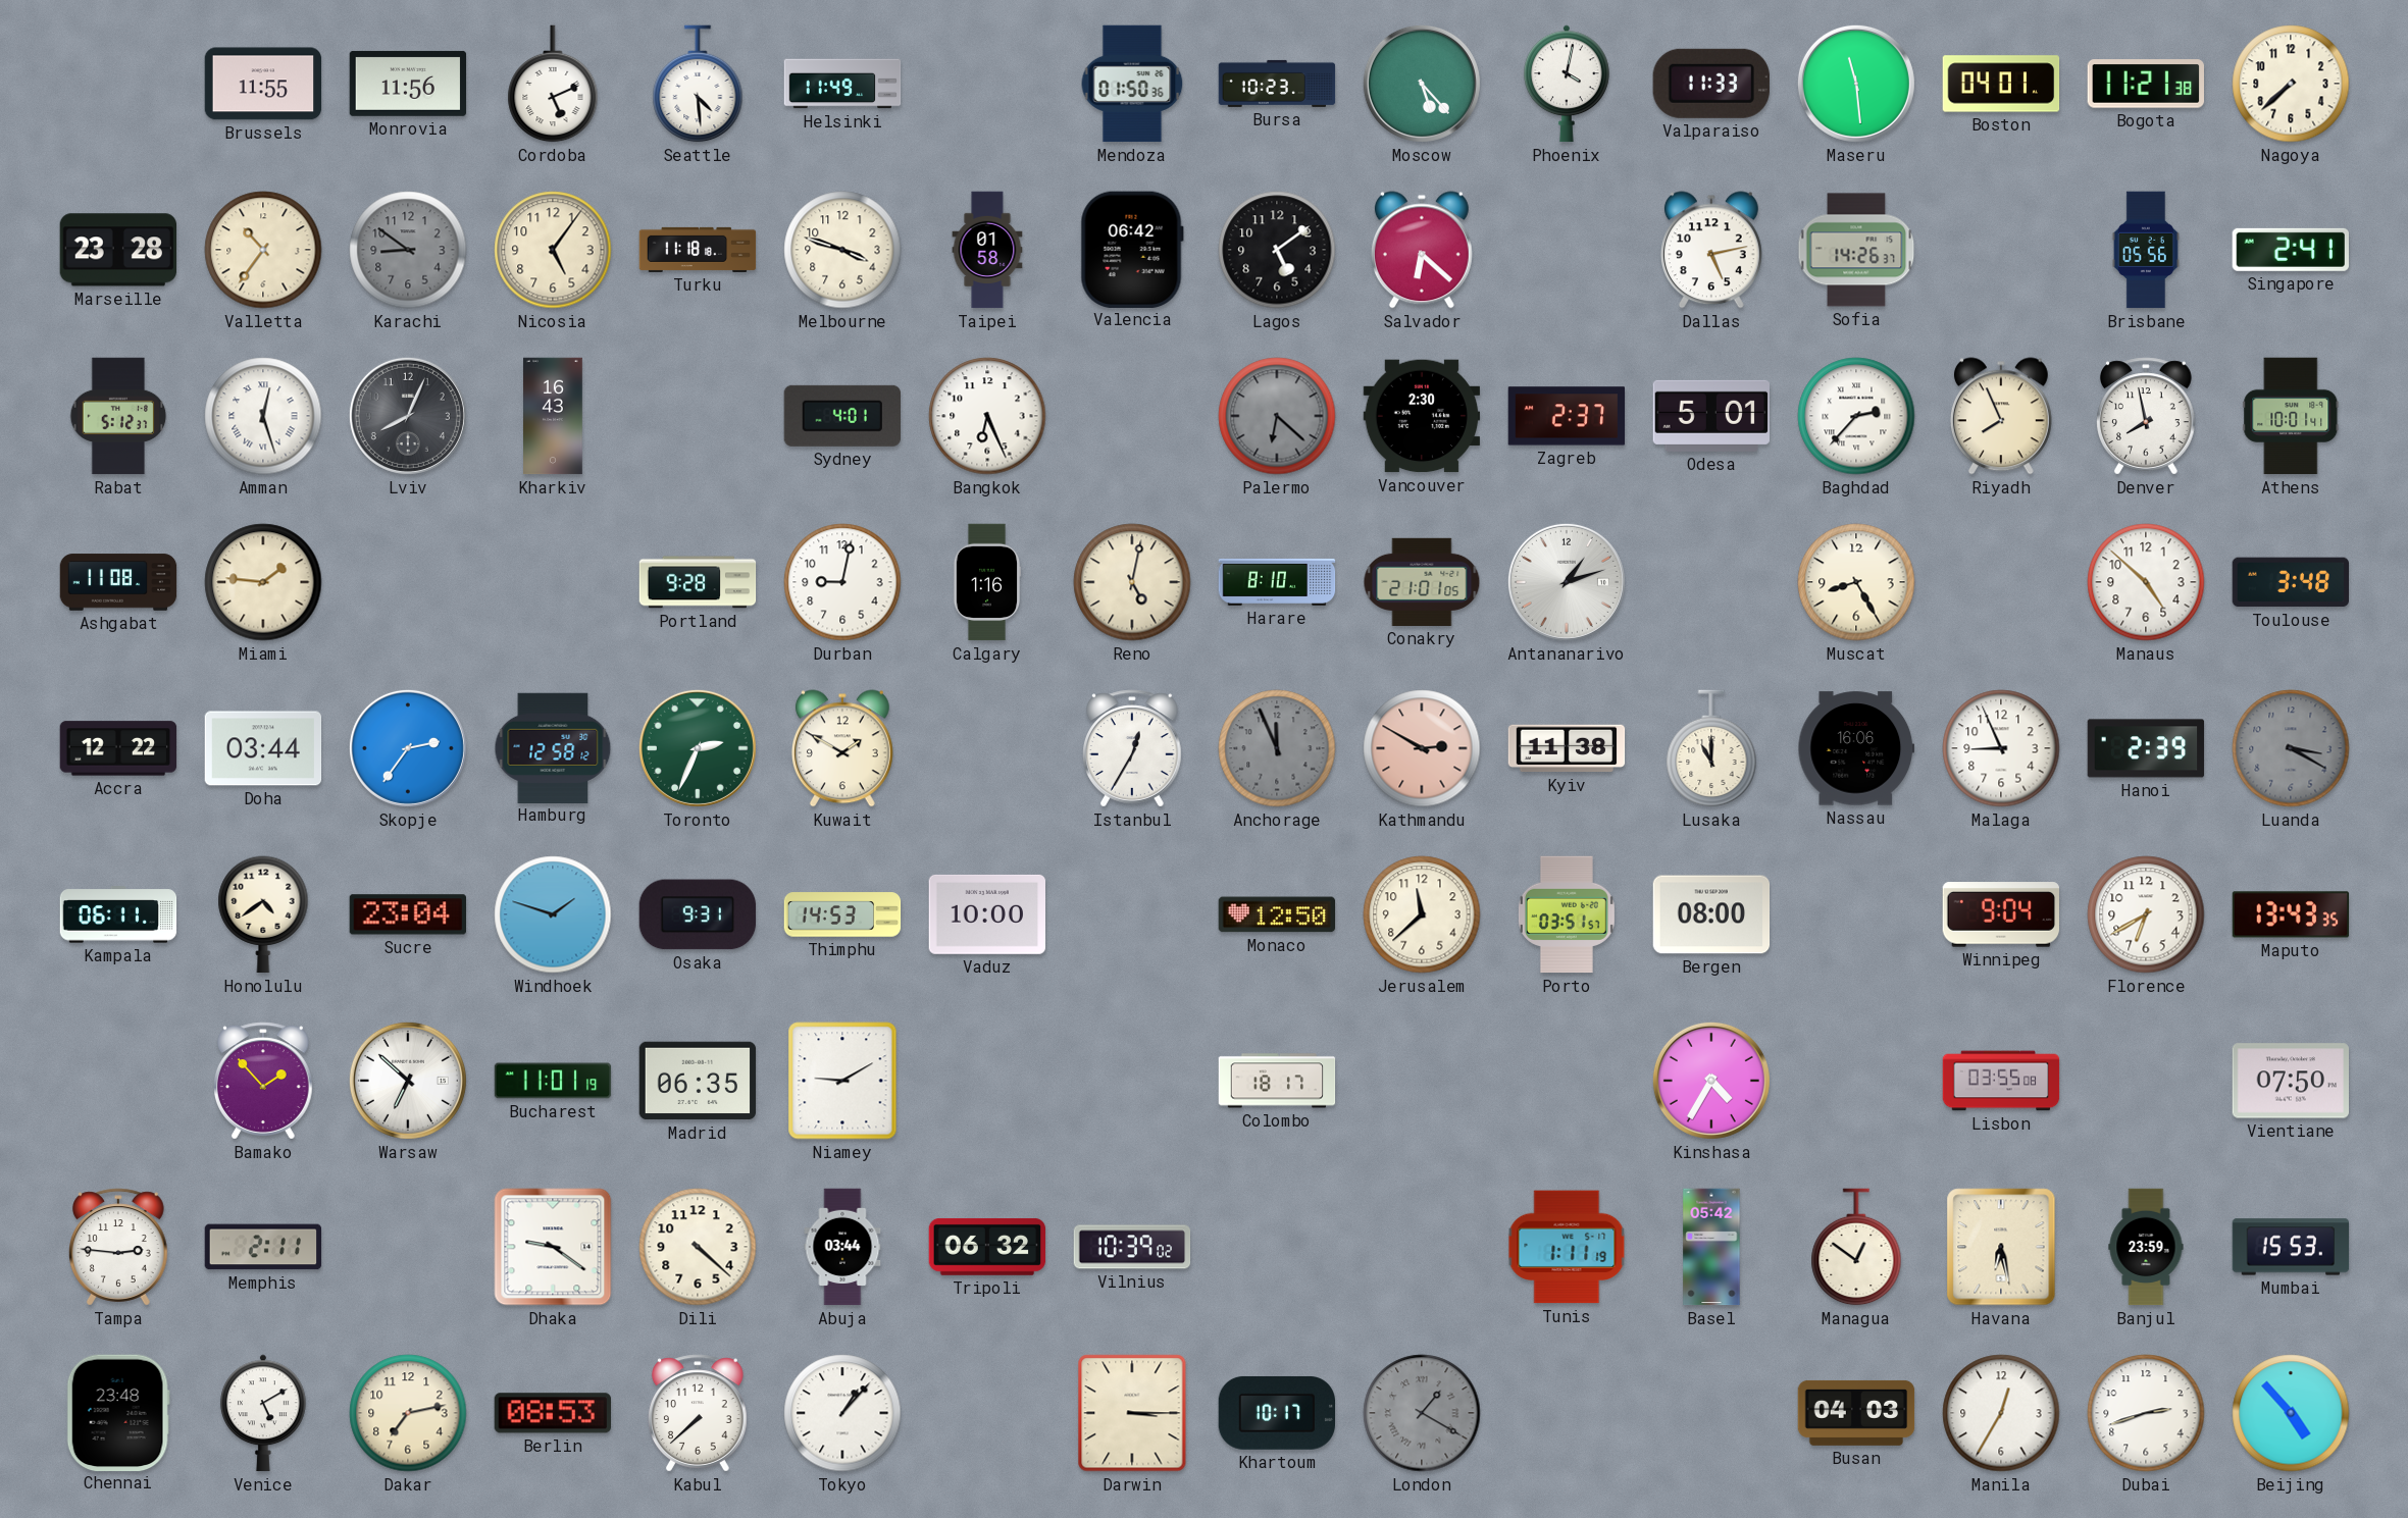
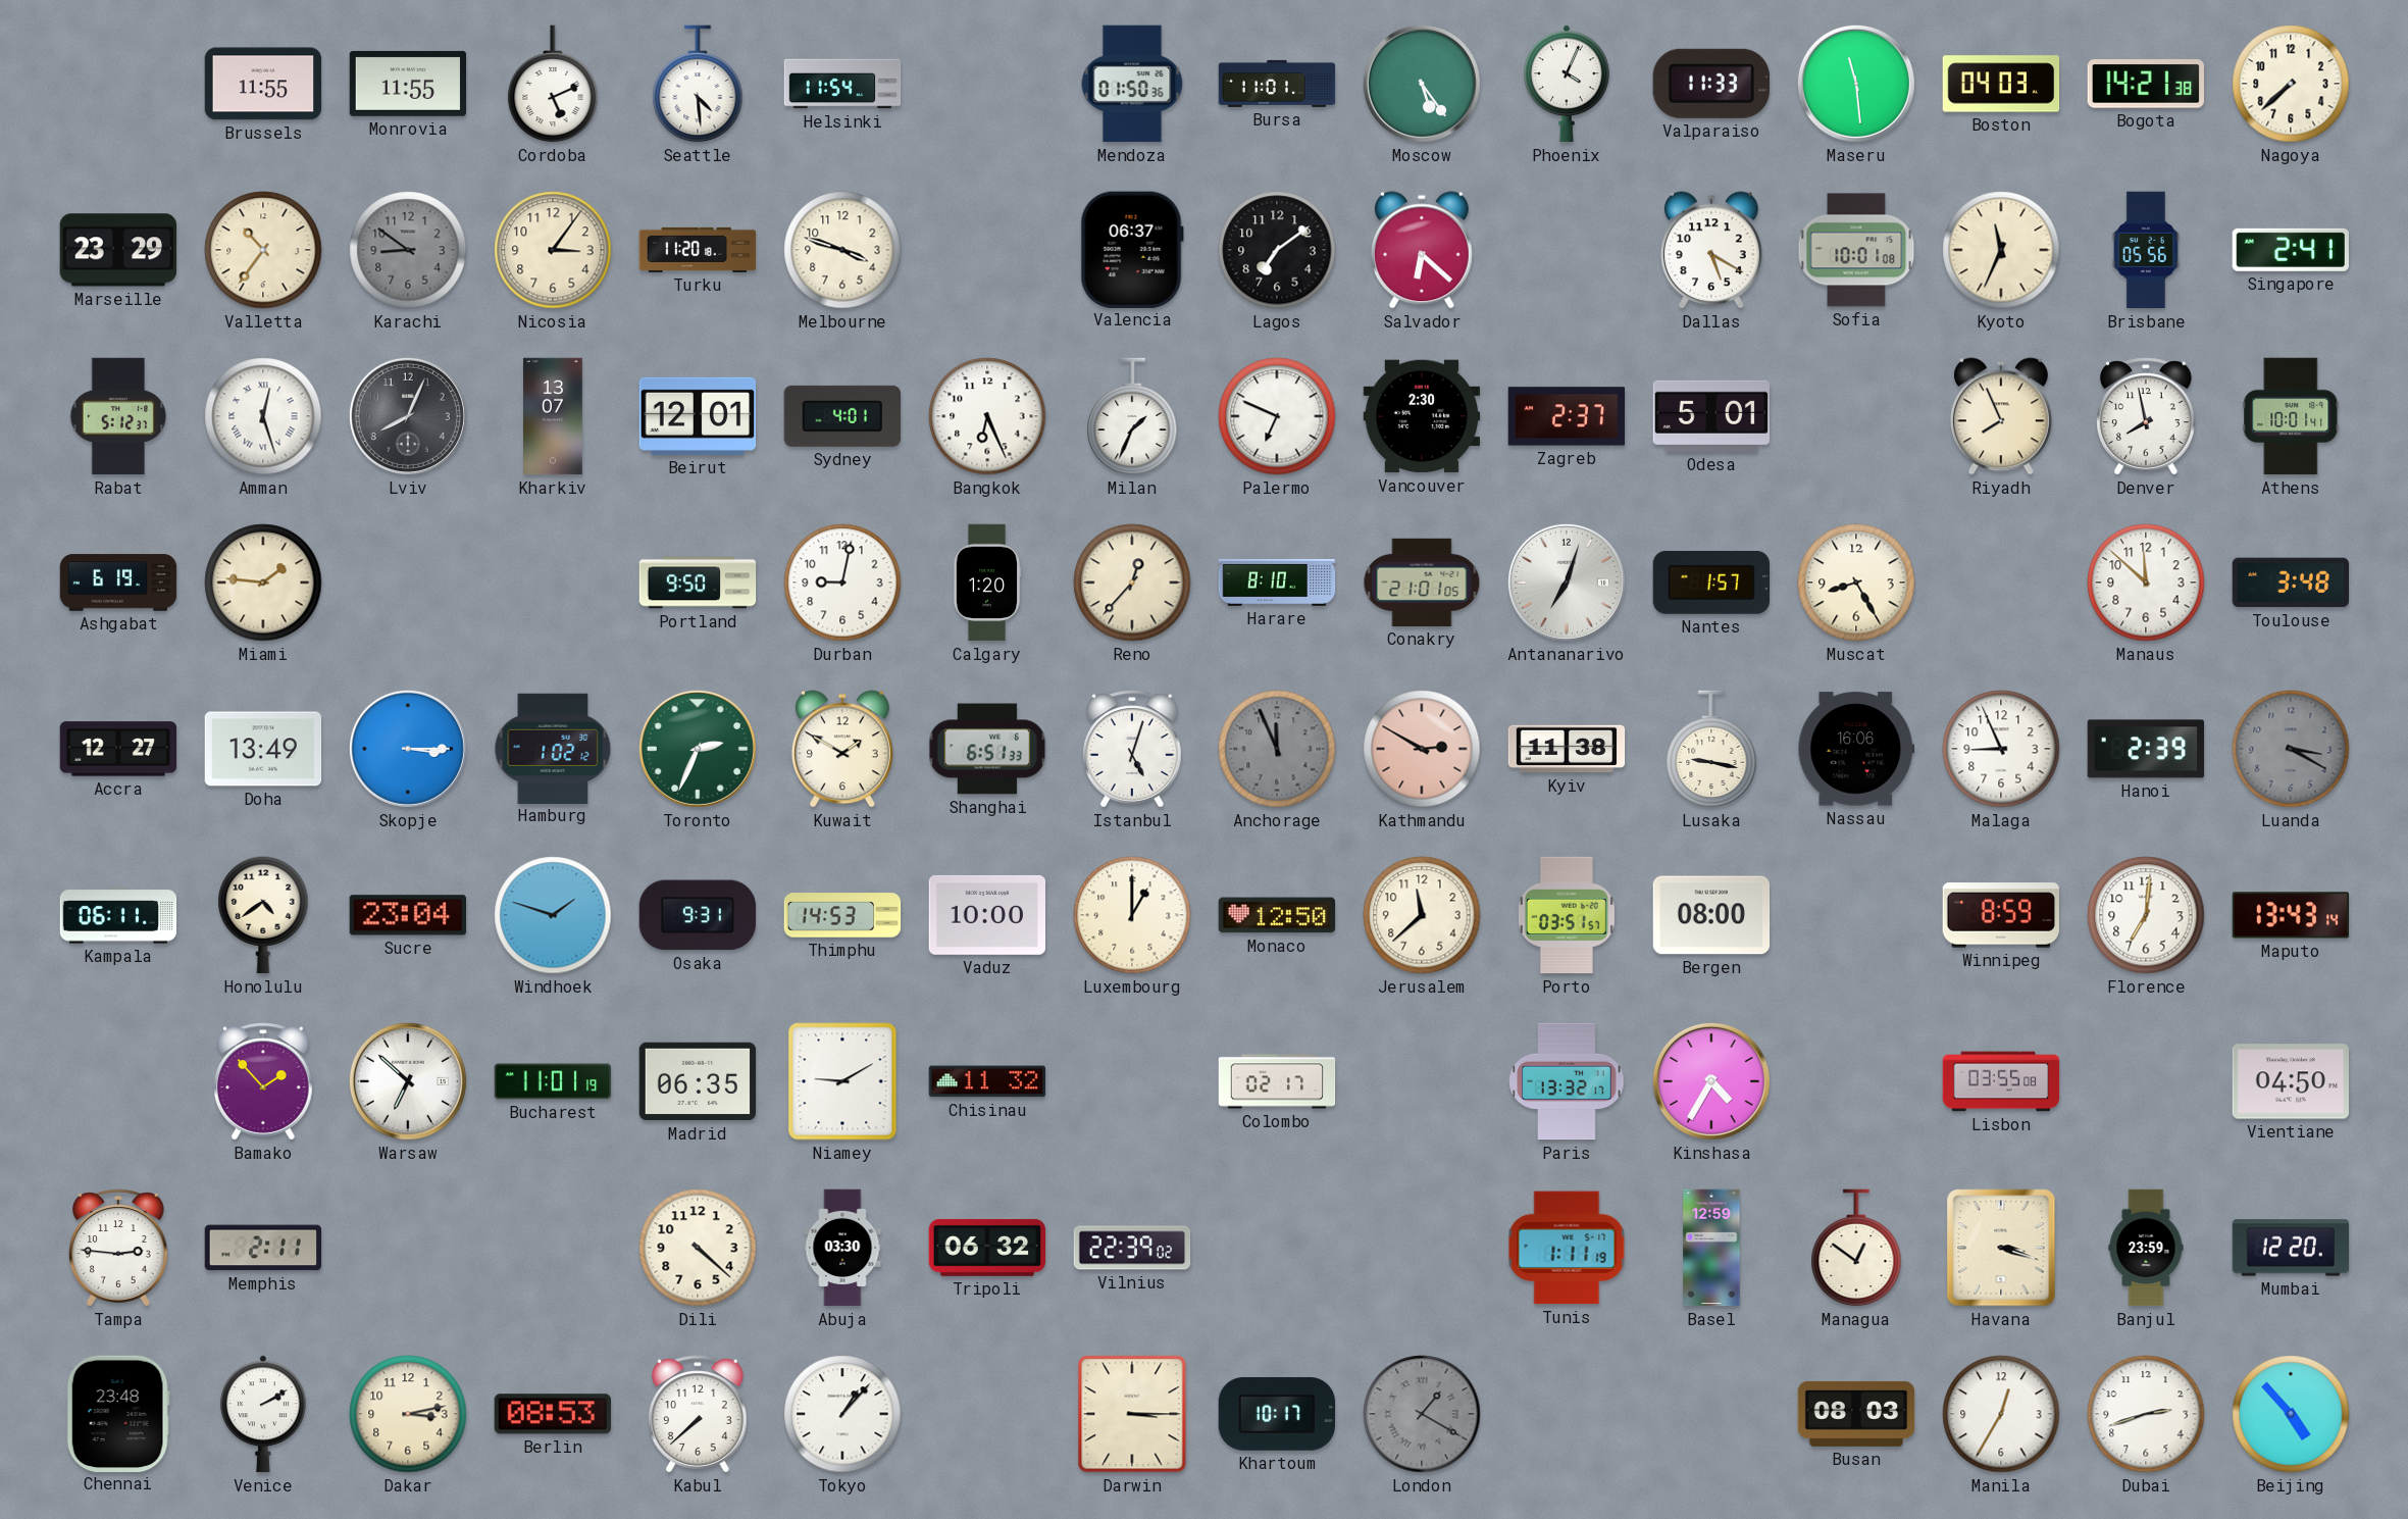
Monrovia: 11:56 -> 11:55
Helsinki: 11:49 -> 11:54
Bursa: 10:23 -> 11:01
Moscow: 5:23 -> 5:24
Phoenix: 4:02 -> 4:04
Boston: 04:01 -> 04:03
Bogota: 11:21 -> 14:21
Marseille: 23:28 -> 23:29
Nicosia: 5:06 -> 3:06
Turku: 11:18 -> 11:20
Taipei: 01:58 -> none
Valencia: 06:42 -> 06:37
Lagos: 5:09 -> 7:09
Dallas: 5:13 -> 5:20
Sofia: 14:26 -> 10:01
Kyoto: none -> 11:34
Kharkiv: 16:43 -> 13:07
Beirut: none -> 12:01
Milan: none -> 1:34
Palermo: 6:22 -> 6:49
Palermo dial: grey -> white
Baghdad: 2:37 -> none
Ashgabat: 11:08 -> 6:19
Portland: 9:28 -> 9:50
Calgary: 1:16 -> 1:20
Reno: 5:02 -> 12:37
Antananarivo: 1:12 -> 7:03
Nantes: none -> 1:57
Manaus: 4:52 -> 11:52
Accra: 12:22 -> 12:27
Doha: 03:44 -> 13:49
Skopje: 2:36 -> 3:15
Hamburg: 12:58 -> 1:02
Shanghai: none -> 6:51
Istanbul: 12:35 -> 5:03
Lusaka: 11:00 -> 9:17
Luxembourg: none -> 1:00
Winnipeg: 9:04 -> 8:59
Florence: 6:40 -> 7:01
Maputo: 13:43:35 -> 13:43:14
Chisinau: none -> 11:32
Colombo: 18:17 -> 02:17
Paris: none -> 13:32
Vientiane: 07:50 -> 04:50
Dhaka: 9:21 -> none
Abuja: 03:44 -> 03:30
Vilnius: 10:39 -> 22:39
Basel: 05:42 -> 12:59
Havana: 6:28 -> 3:18
Mumbai: 15:53 -> 12:20
Venice: 5:10 -> 2:10
Dakar: 7:13 -> 3:13
Busan: 04:03 -> 08:03
